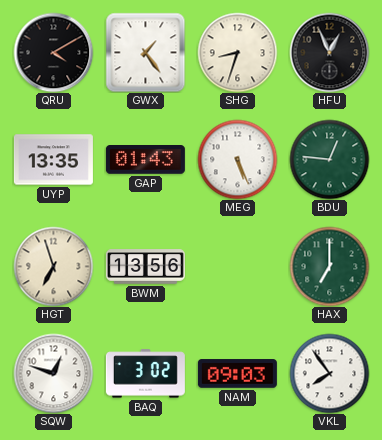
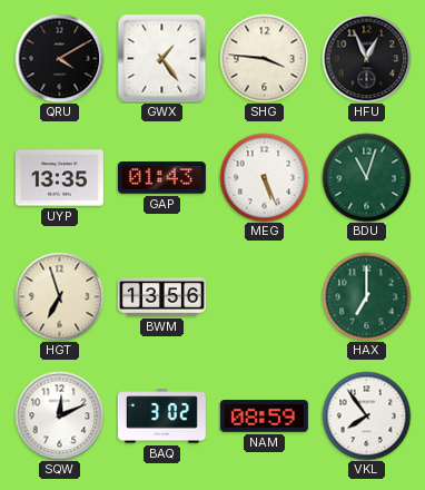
SHG: 8:33 -> 3:46
BDU: 12:46 -> 11:03
SQW: 12:48 -> 12:11
NAM: 09:03 -> 08:59
